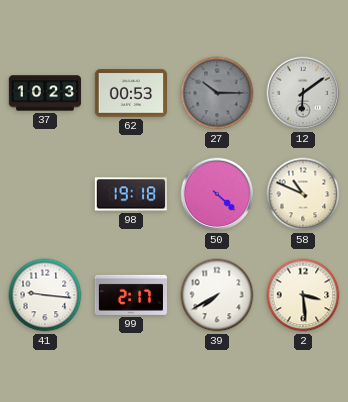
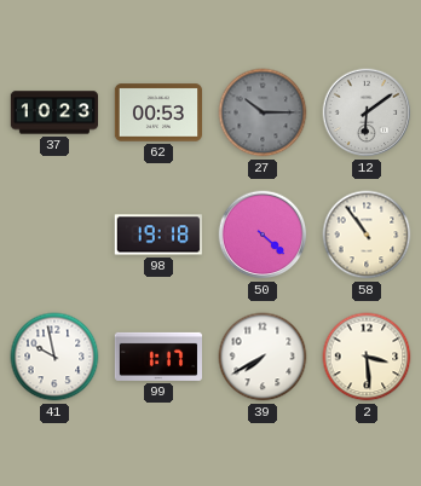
58: 10:49 -> 10:54
41: 9:16 -> 9:58
99: 2:17 -> 1:17
